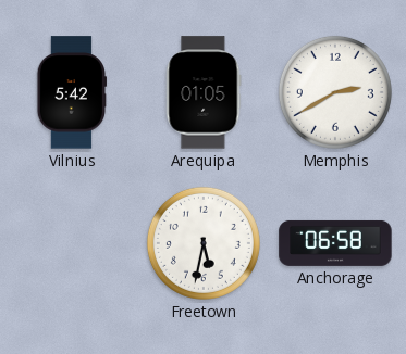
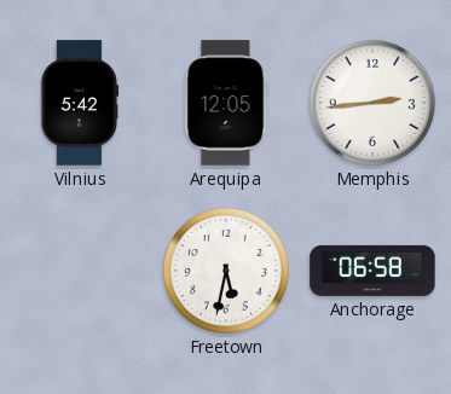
Arequipa: 01:05 -> 12:05
Memphis: 2:40 -> 2:44
